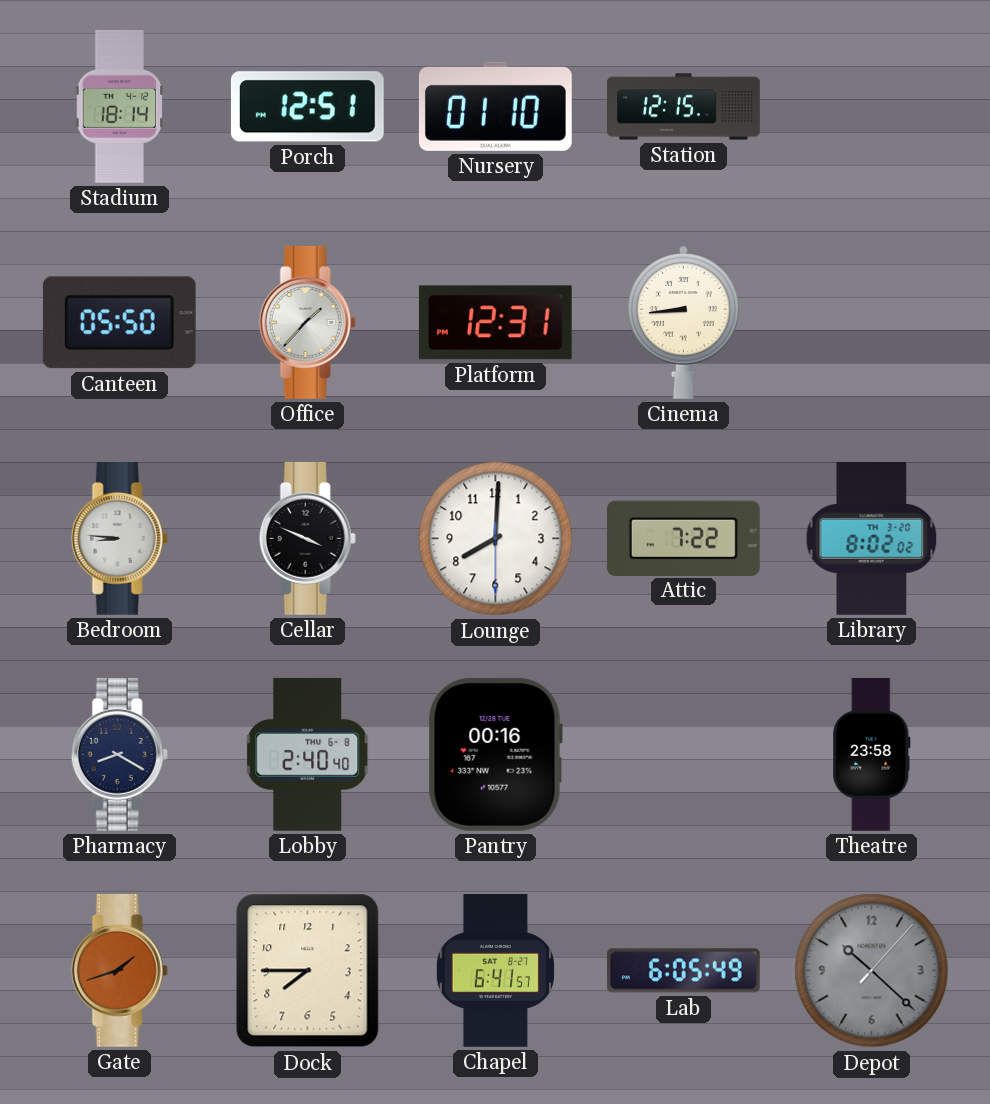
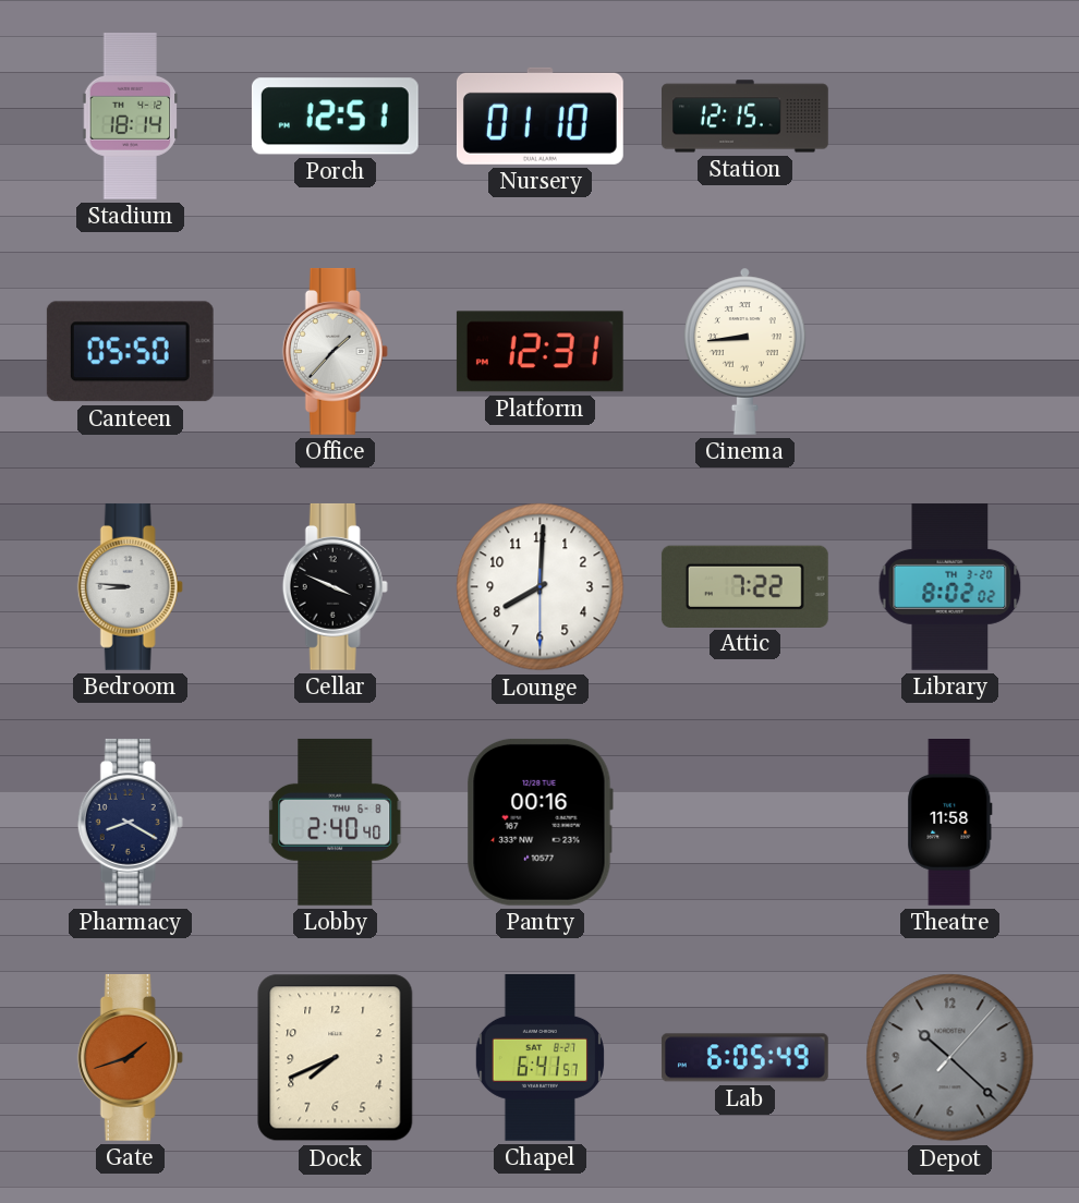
Theatre: 23:58 -> 11:58
Dock: 7:45 -> 7:41
